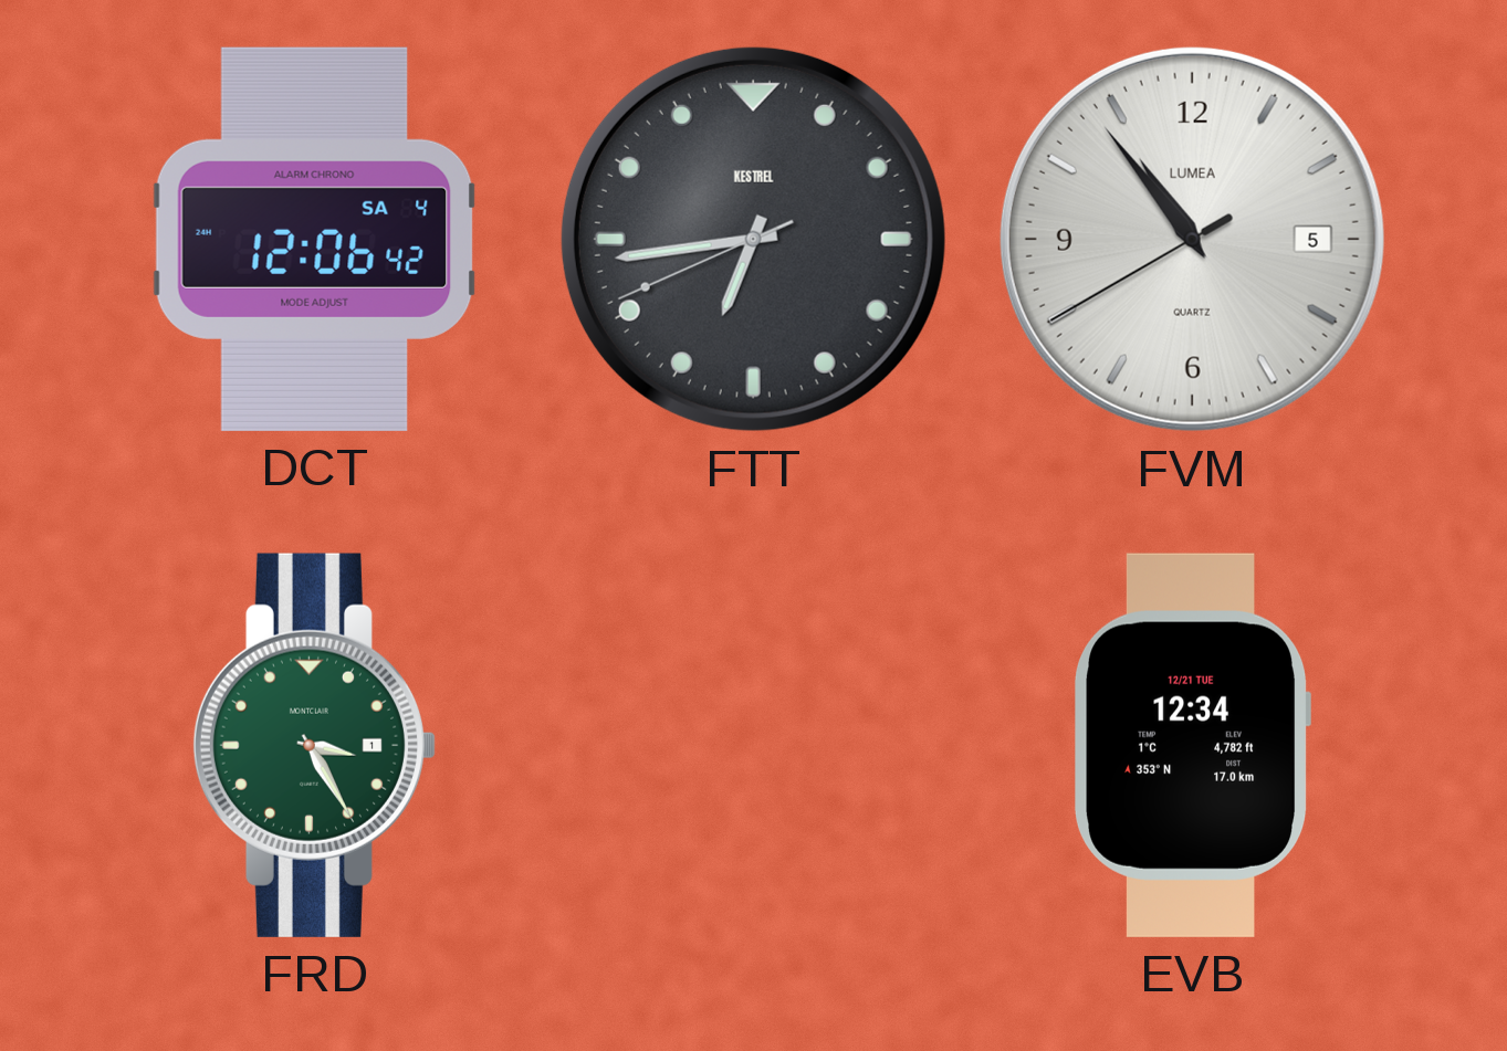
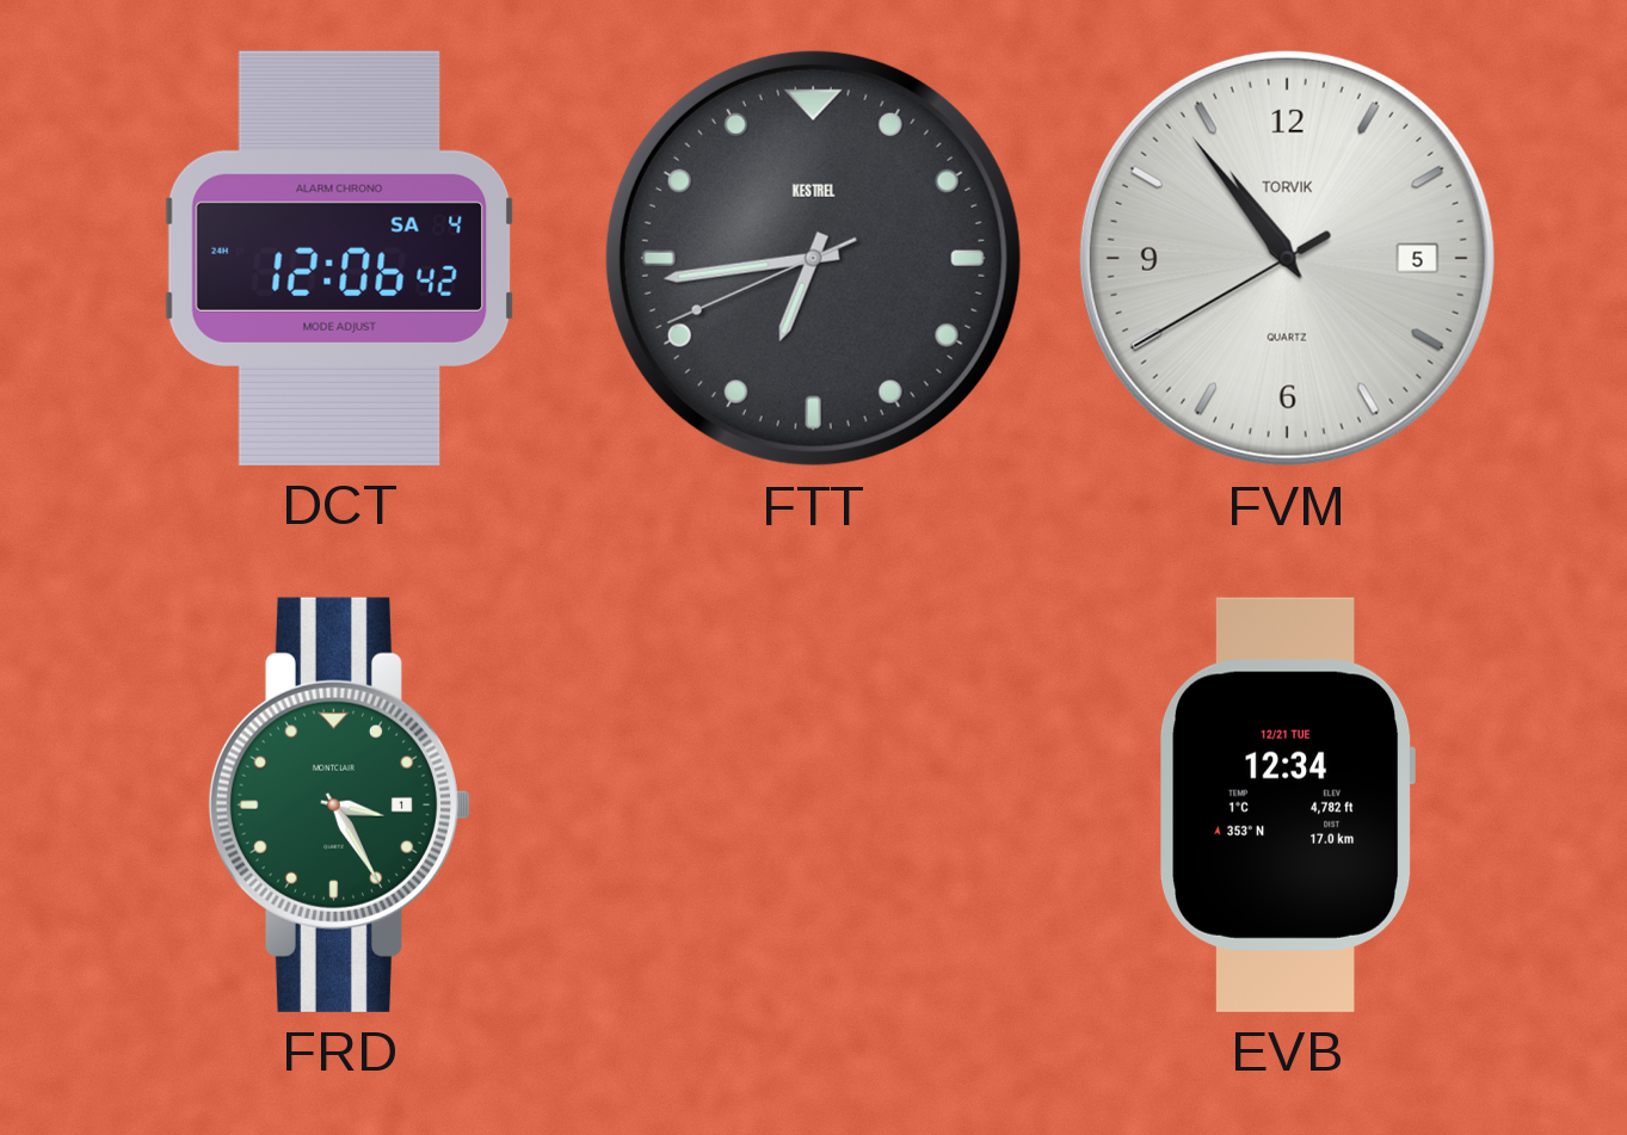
FVM brand: LUMEA -> TORVIK
